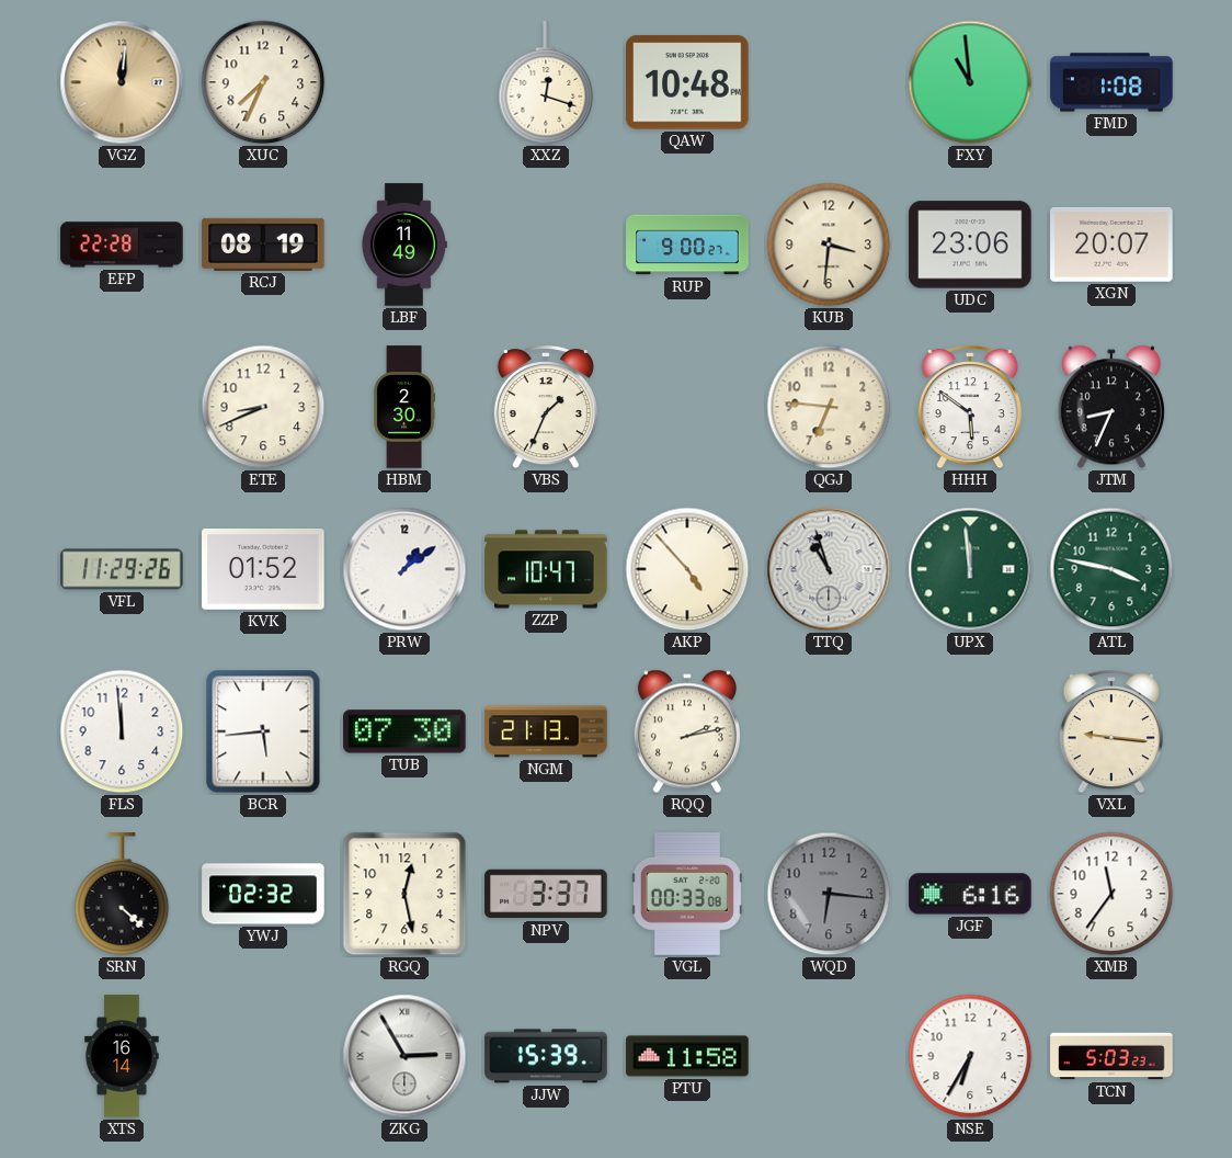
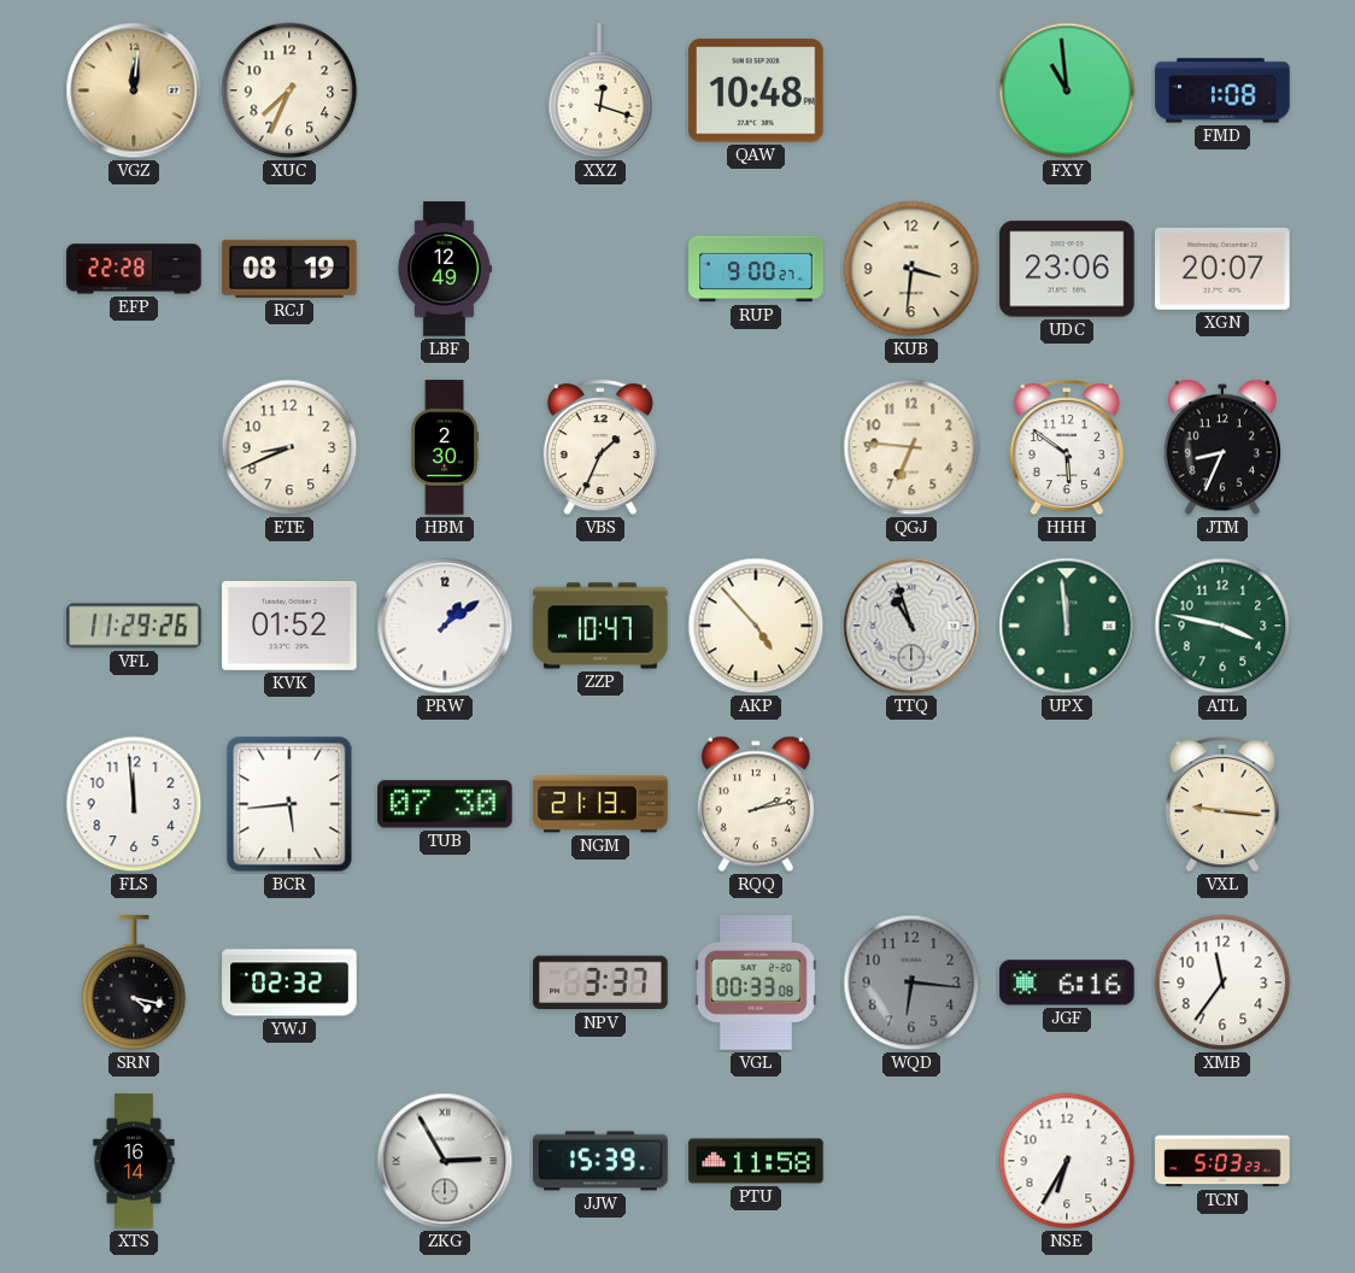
LBF: 11:49 -> 12:49
SRN: 4:22 -> 4:17
RGQ: 12:28 -> none
